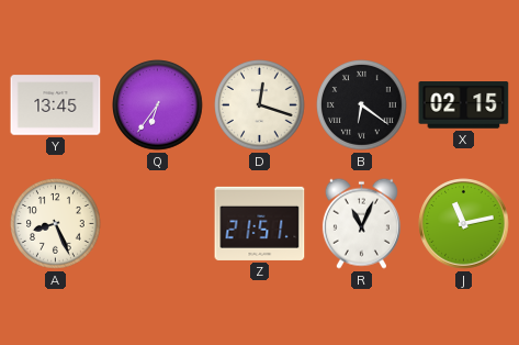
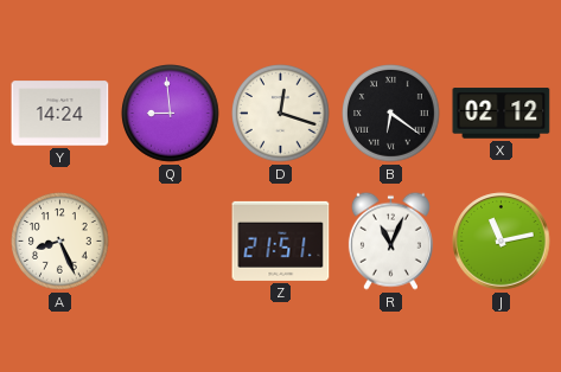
Y: 13:45 -> 14:24
Q: 6:36 -> 8:59
X: 02:15 -> 02:12
